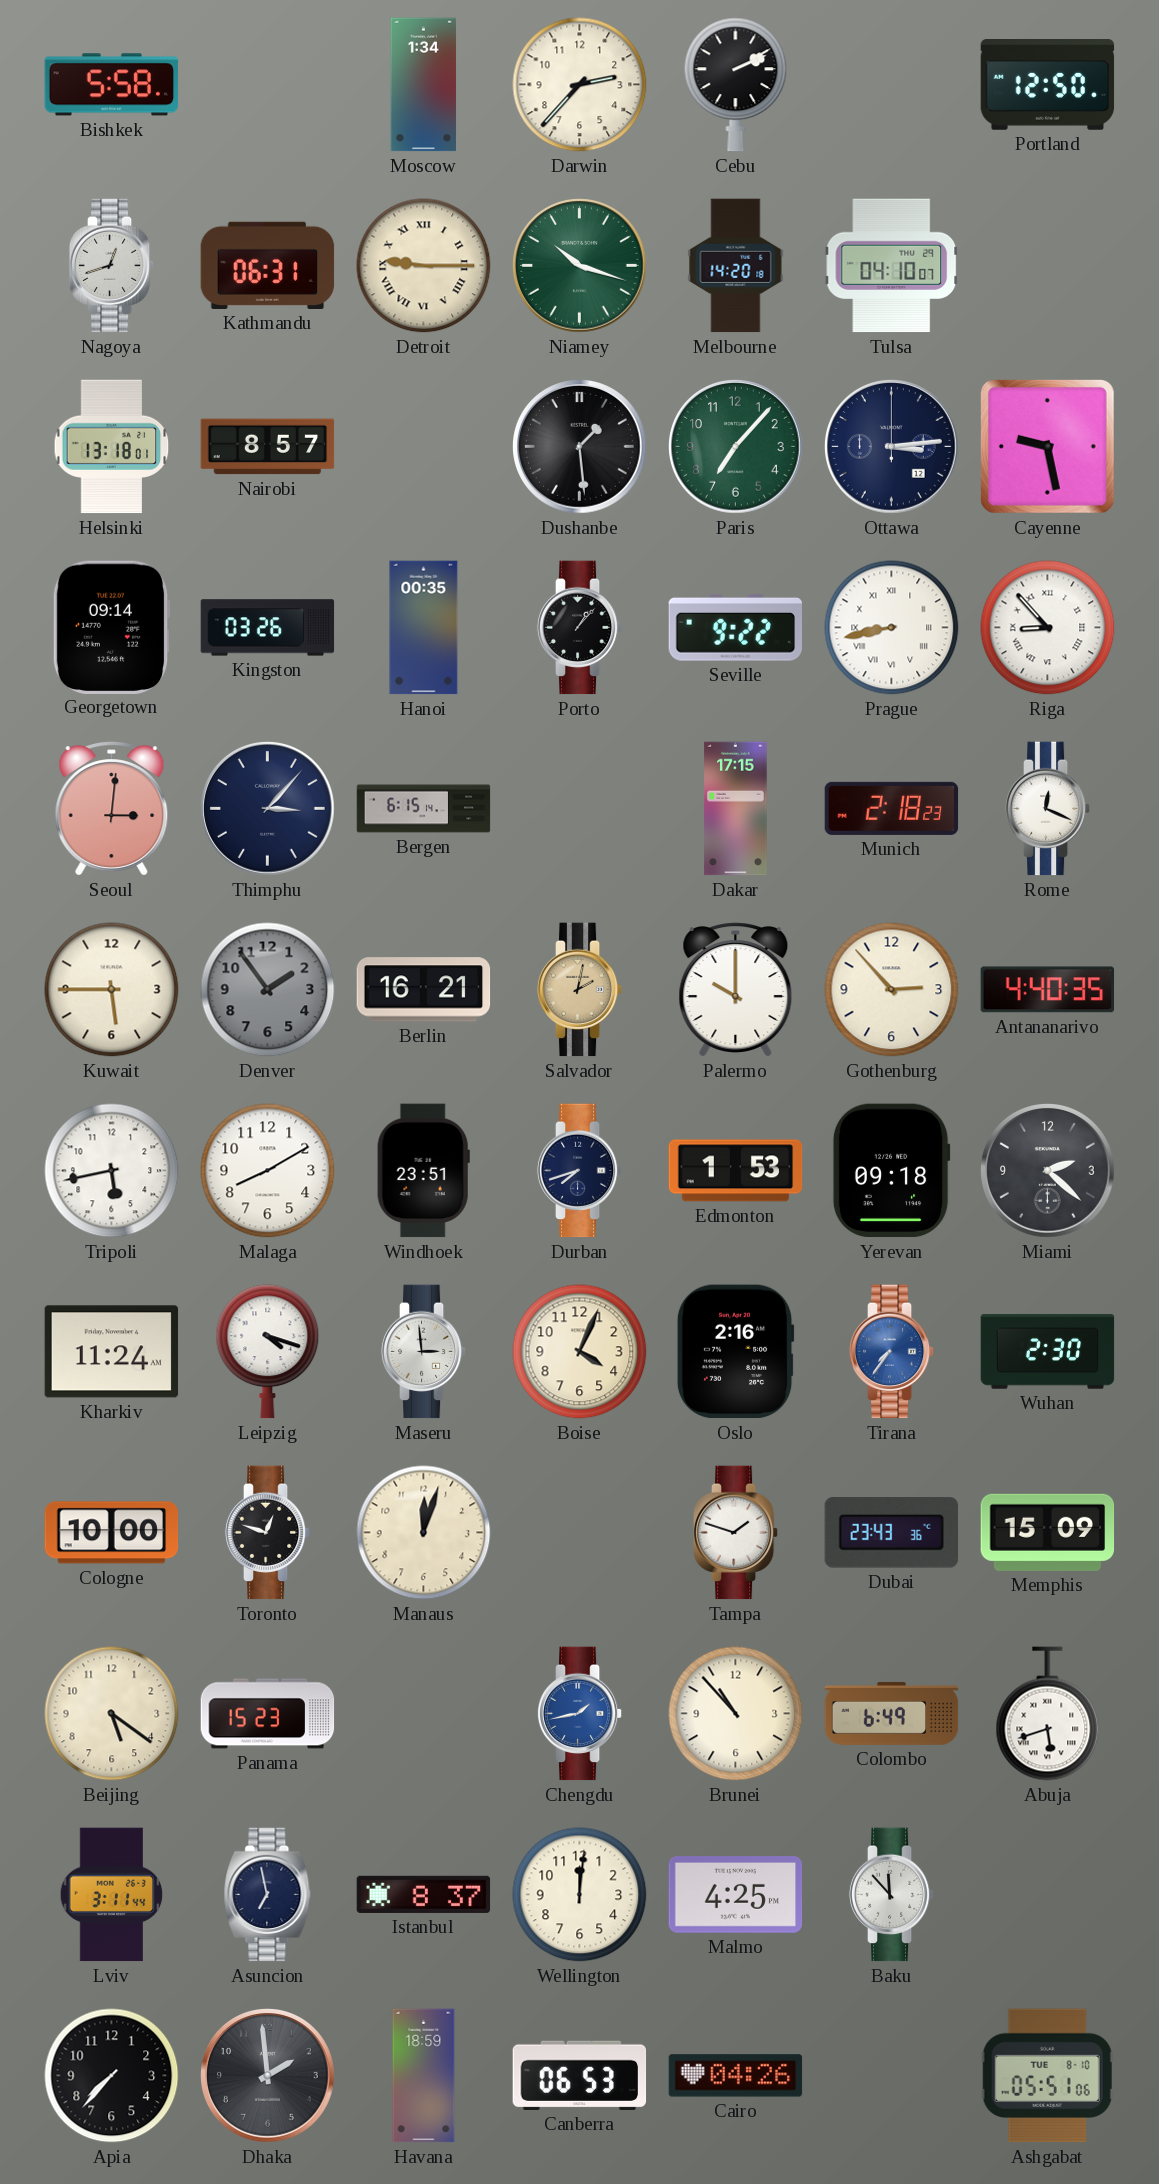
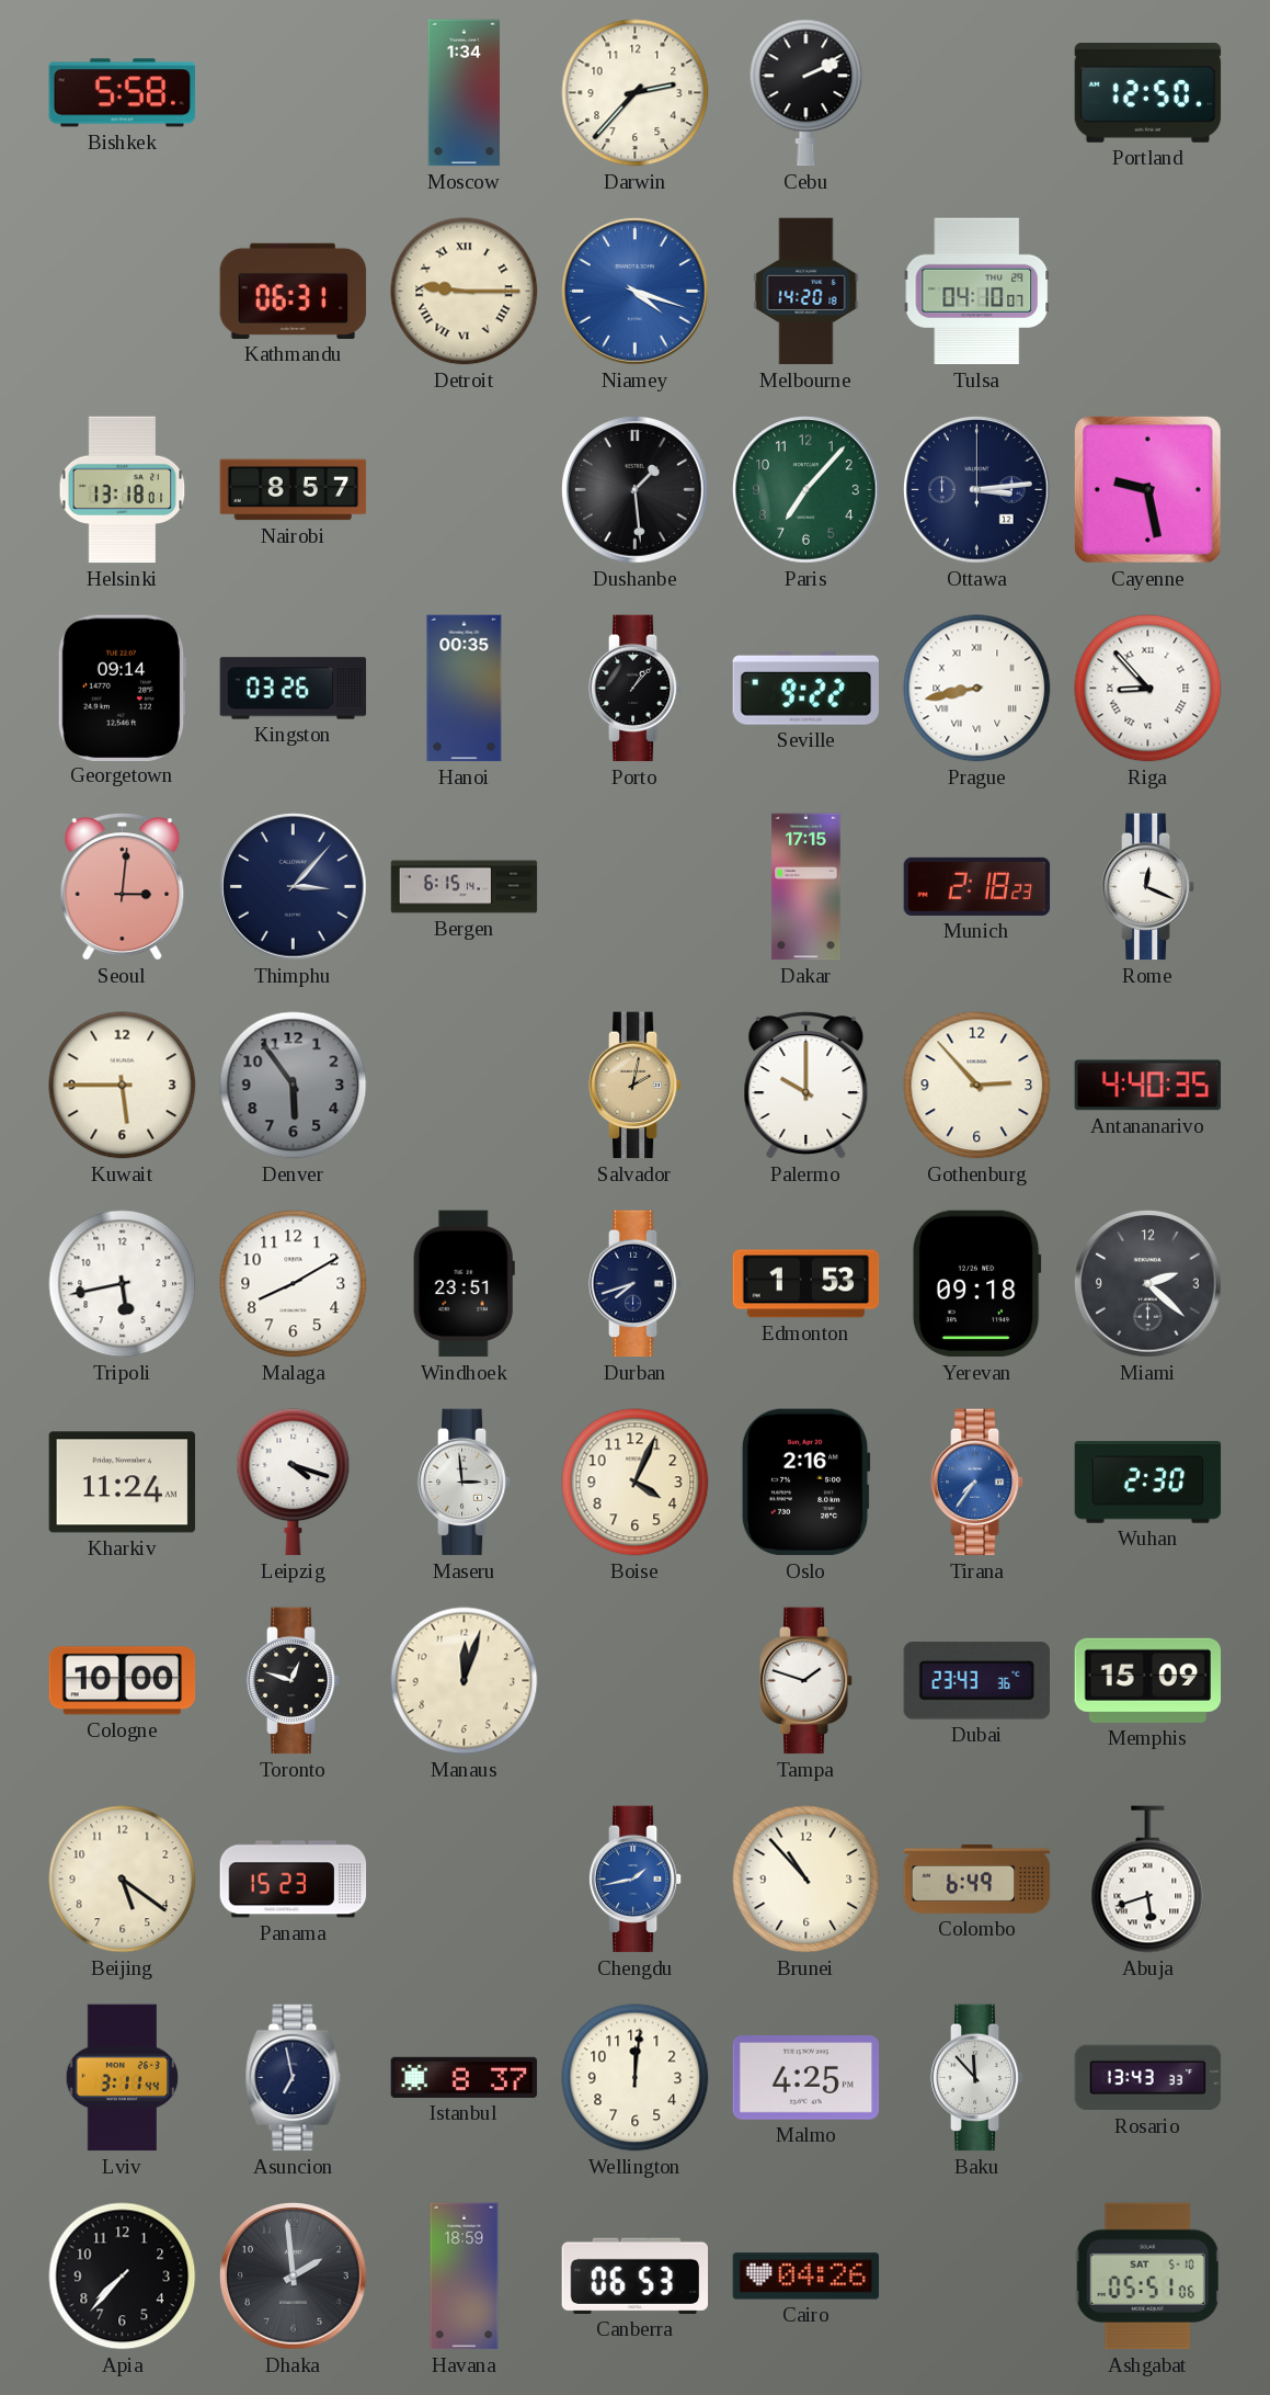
Nagoya: 12:42 -> none
Niamey: 10:18 -> 4:18
Niamey dial: green -> blue
Denver: 1:54 -> 5:54
Berlin: 16:21 -> none
Rosario: none -> 13:43
Ashgabat date: TUE 8-10 -> SAT 5-10
